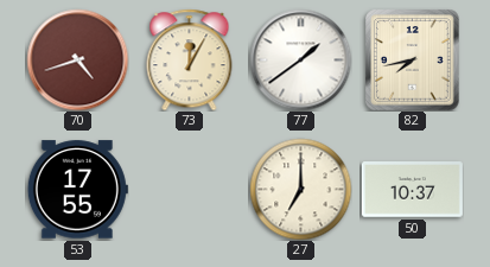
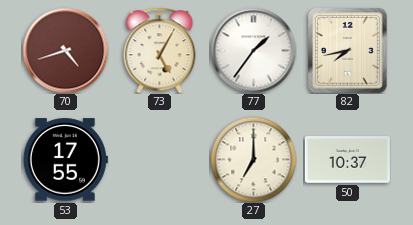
73: 12:05 -> 5:05
77: 1:39 -> 1:36
